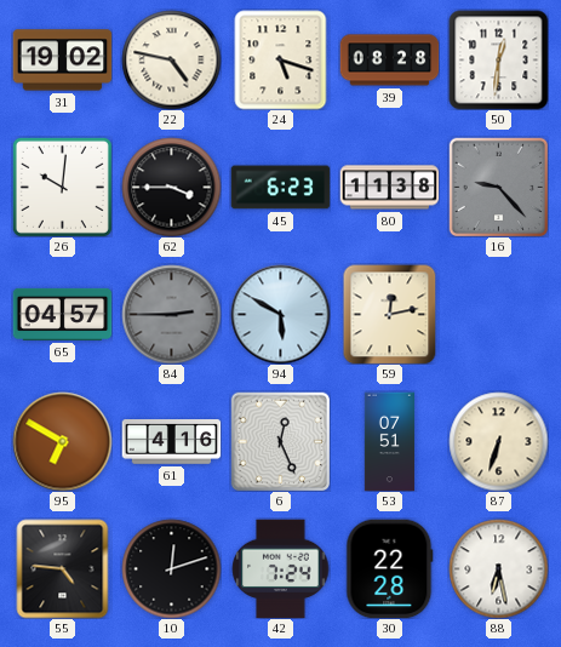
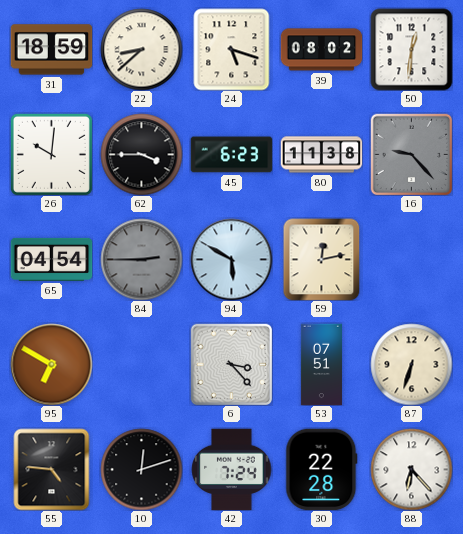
31: 19:02 -> 18:59
22: 4:47 -> 8:38
39: 08:28 -> 08:02
65: 04:57 -> 04:54
61: 4:16 -> none
6: 12:26 -> 3:23
88: 6:28 -> 6:23
